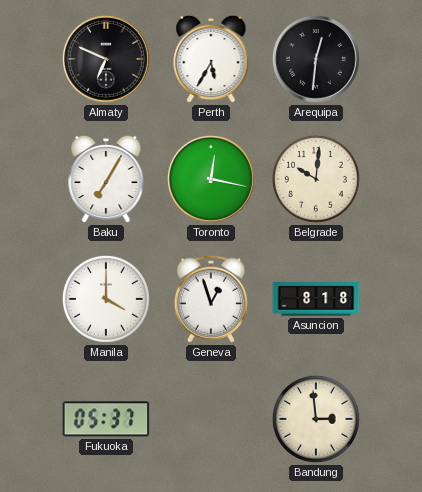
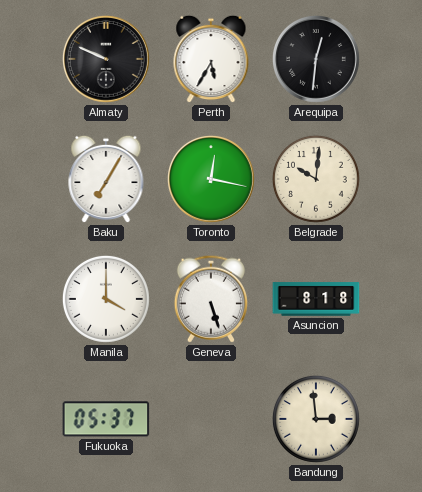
Almaty: 6:49 -> 9:49
Geneva: 12:57 -> 5:27
